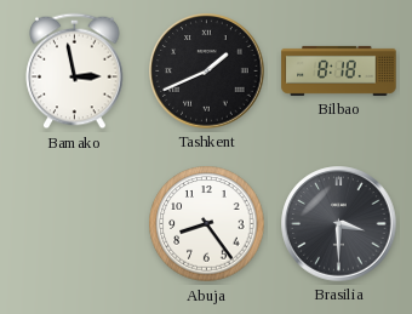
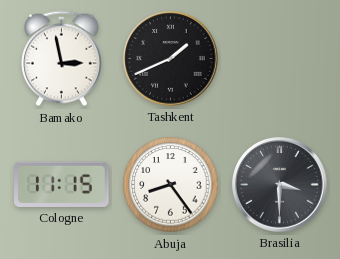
Bilbao: 8:18 -> none
Cologne: none -> 11:15
